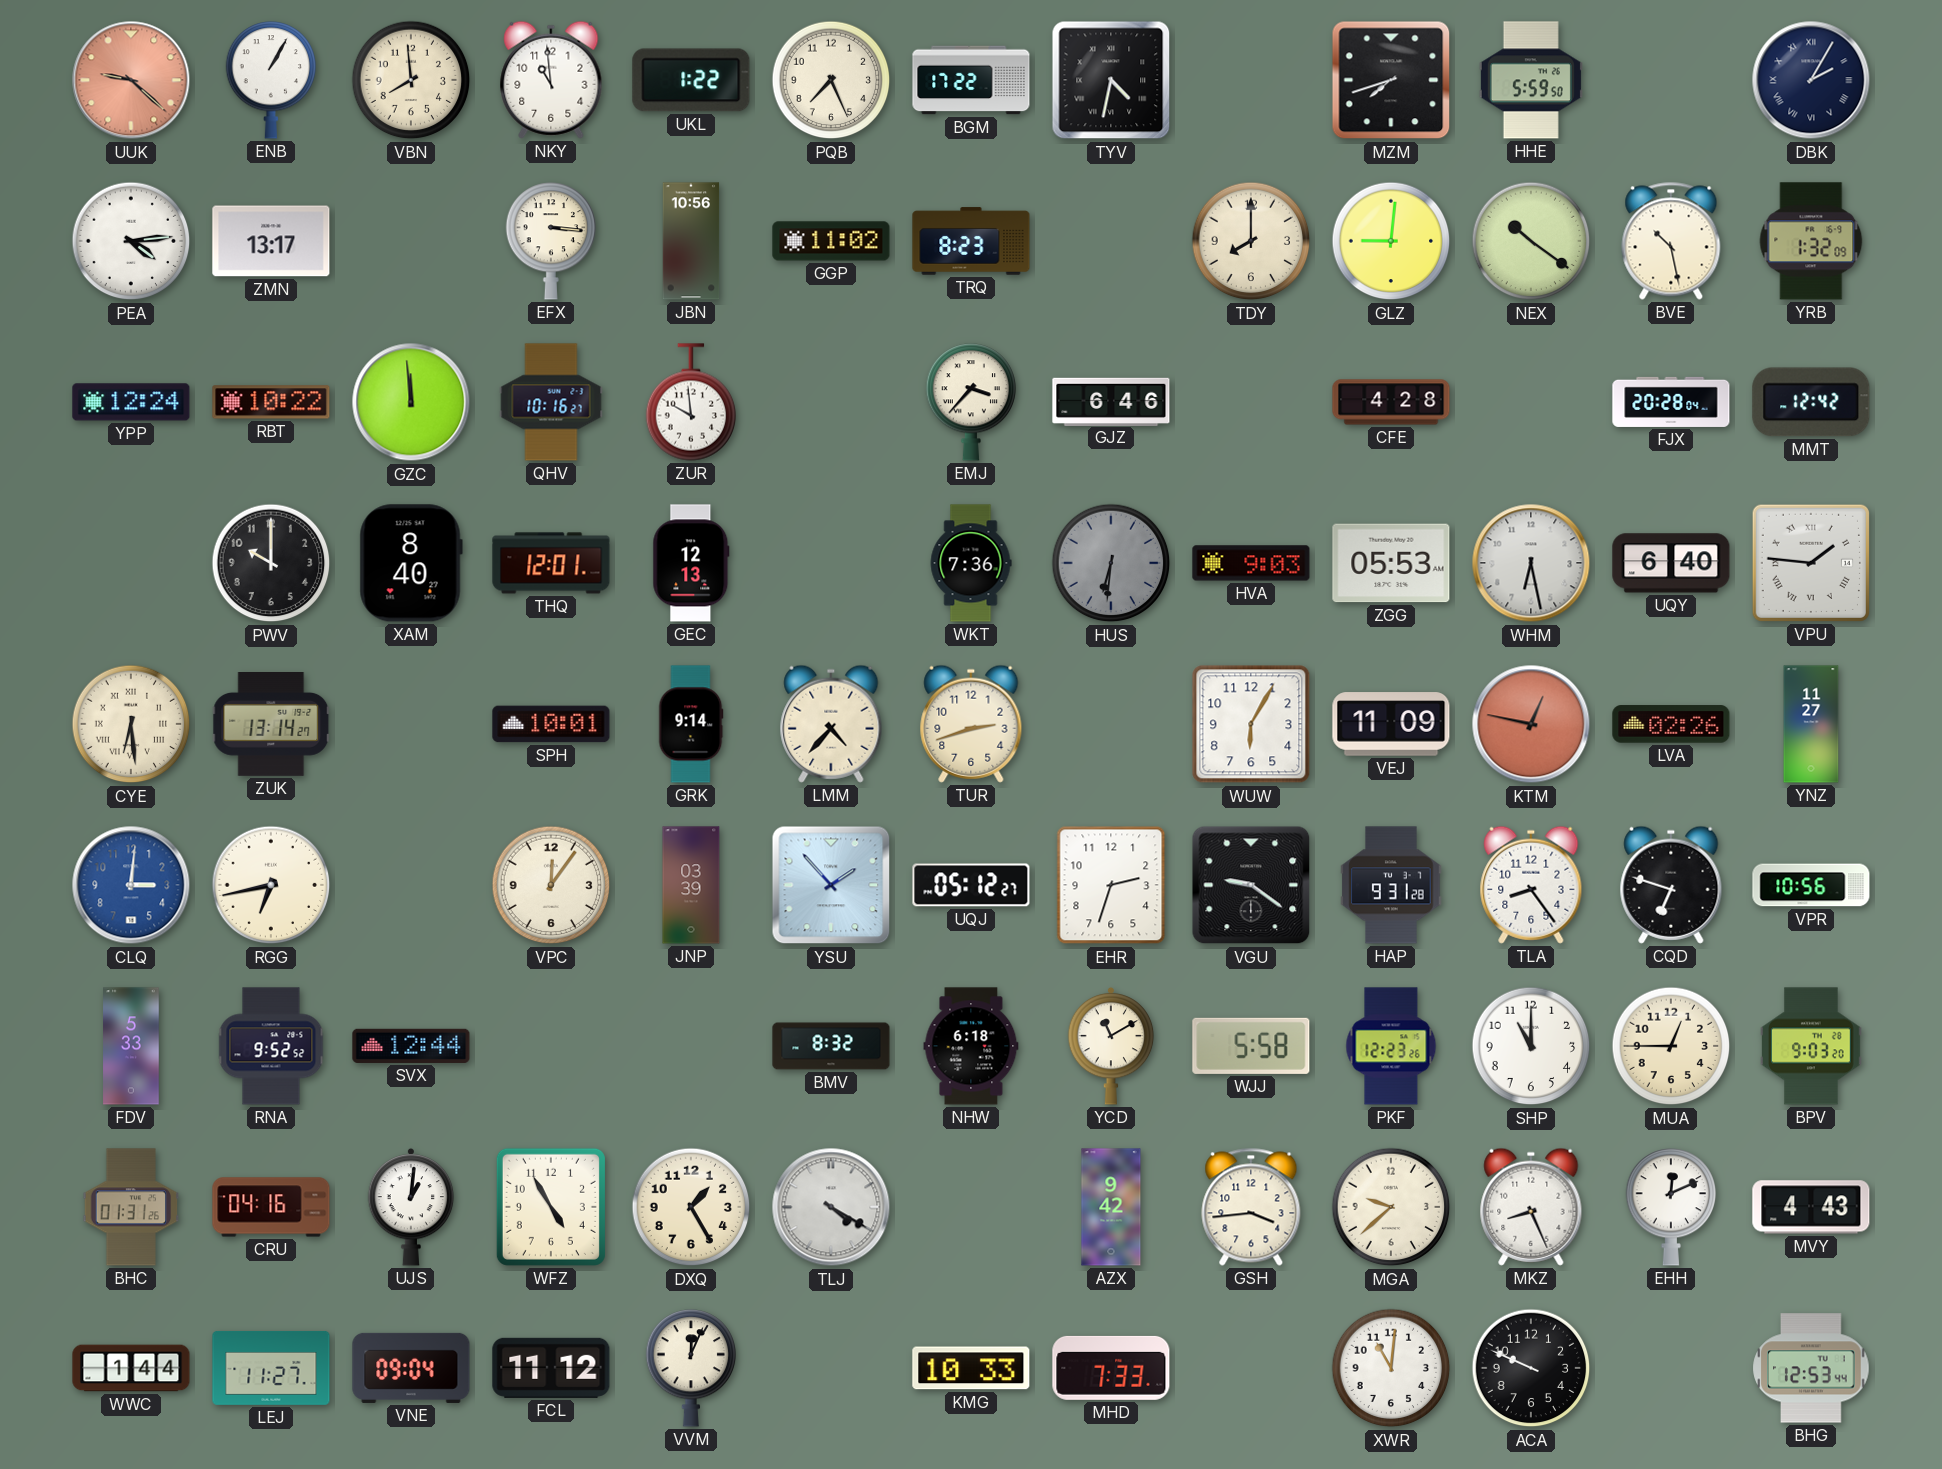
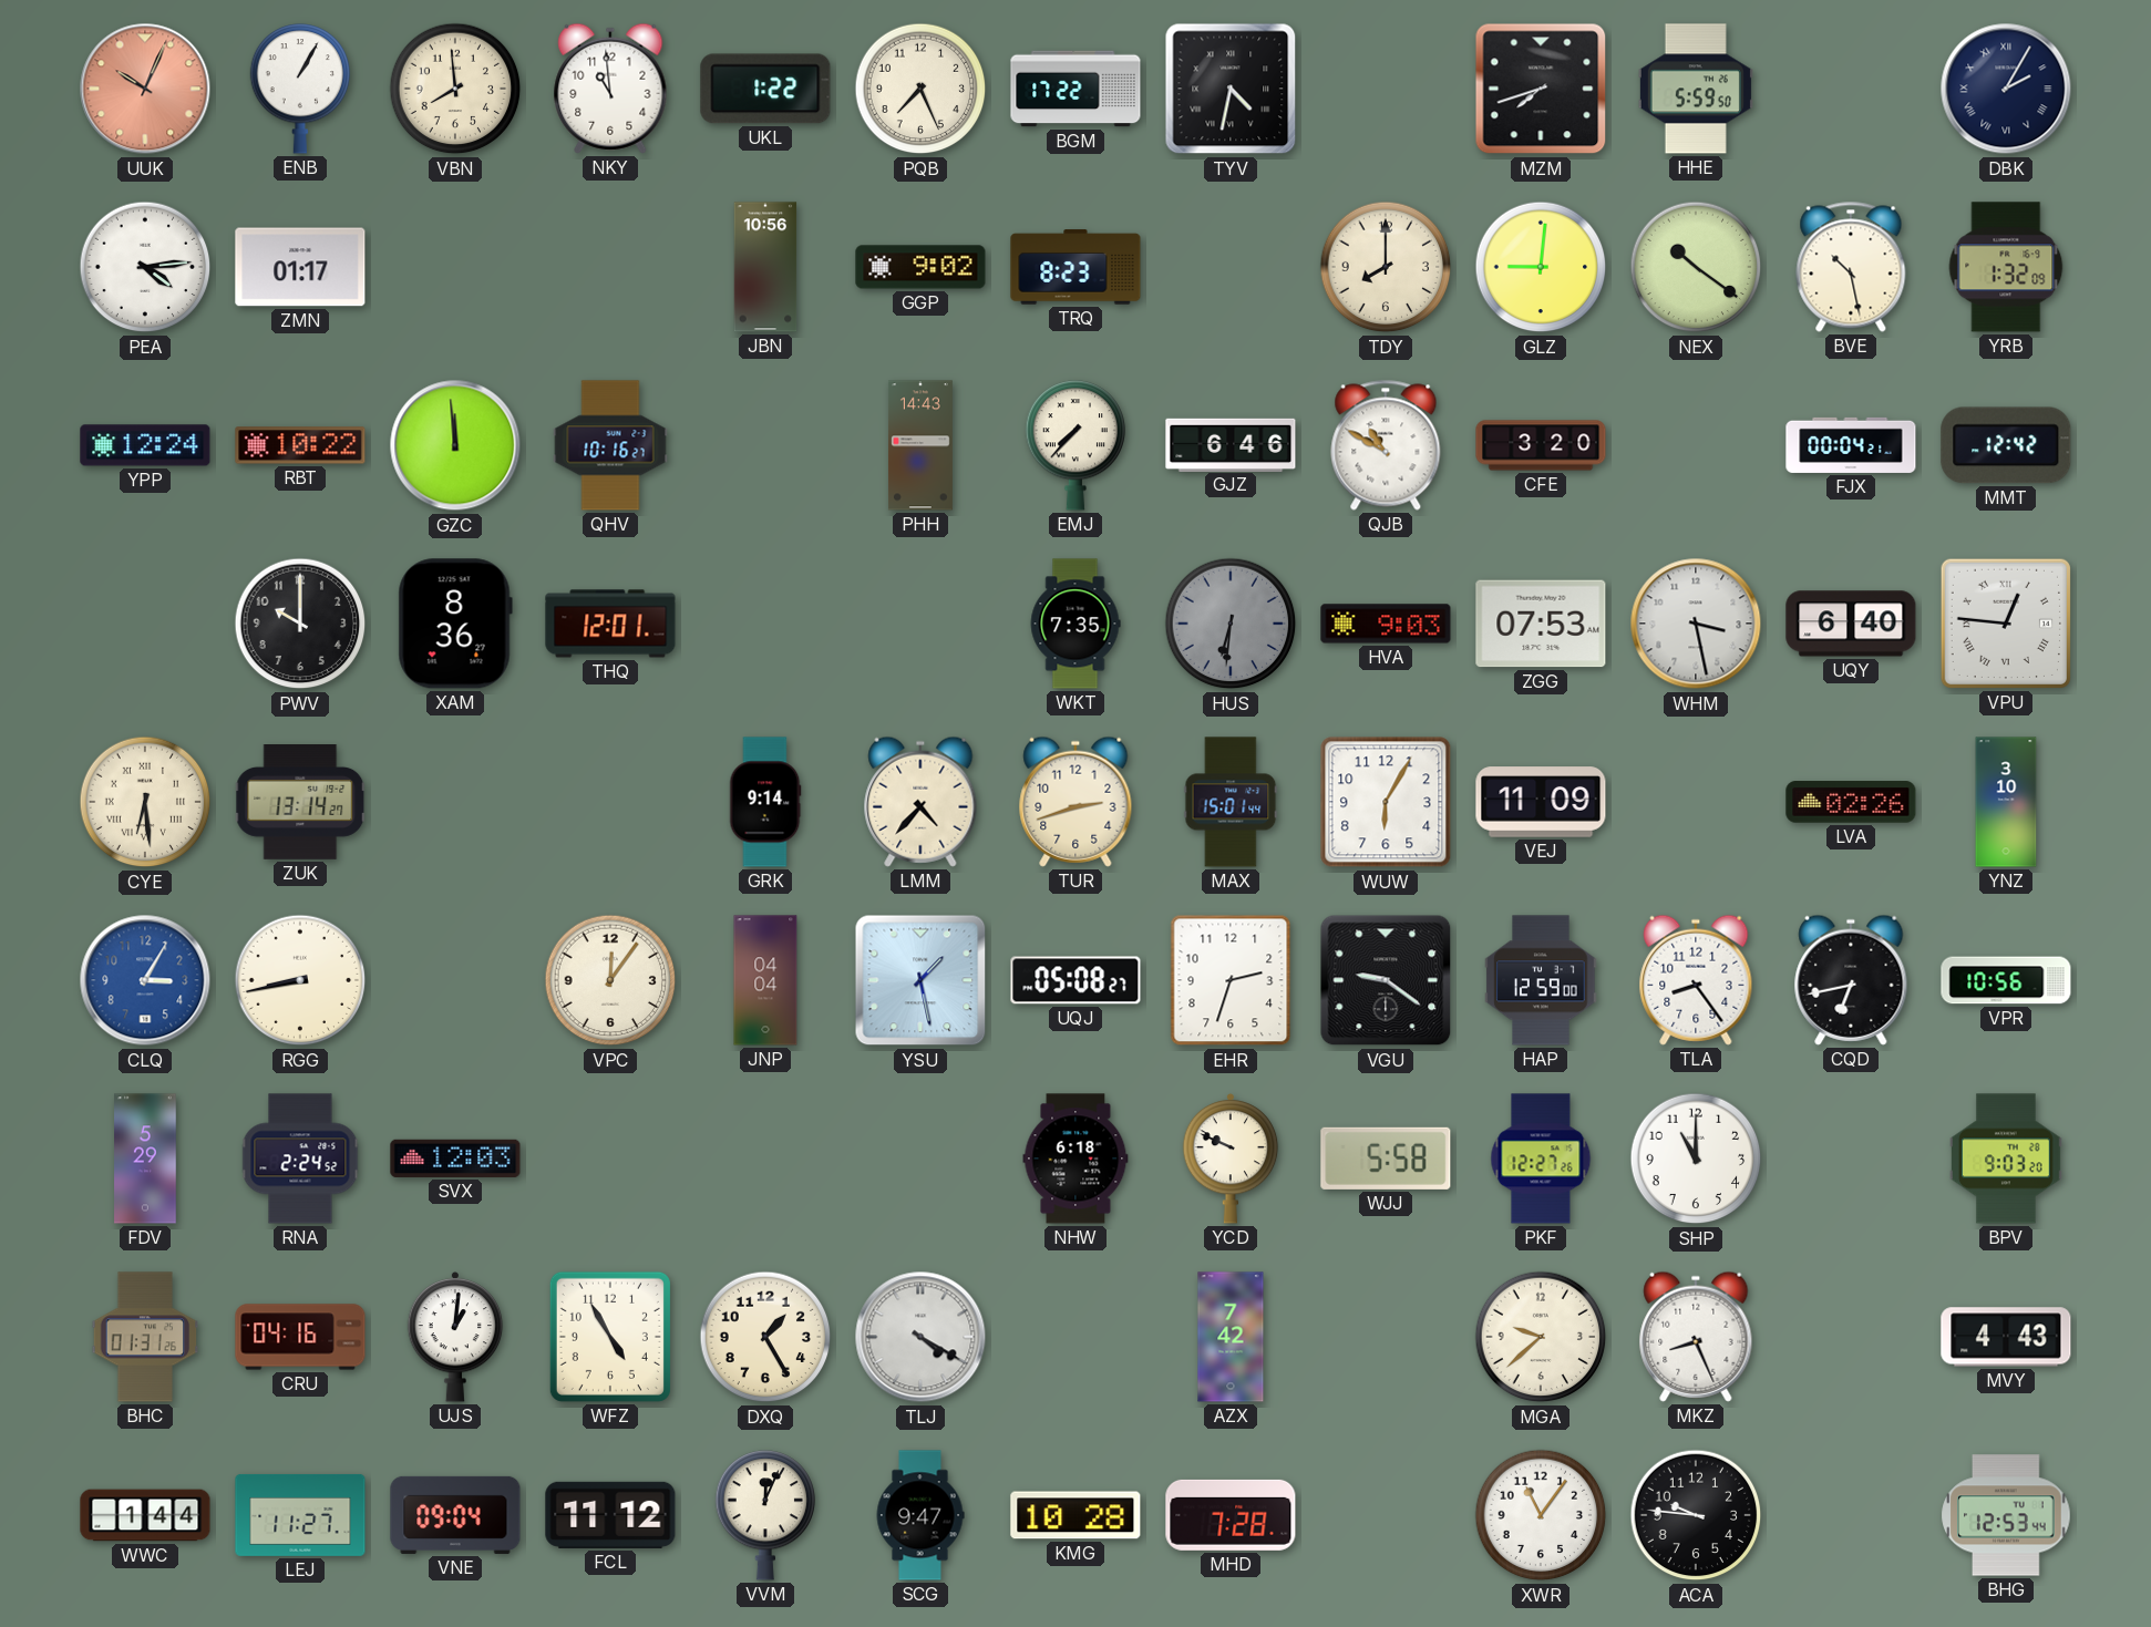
UUK: 9:22 -> 10:04
ZMN: 13:17 -> 01:17
EFX: 3:16 -> none
GGP: 11:02 -> 9:02
ZUR: 9:59 -> none
PHH: none -> 14:43
EMJ: 3:37 -> 7:37
QJB: none -> 10:50
CFE: 4:28 -> 3:20
FJX: 20:28 -> 00:04
XAM: 8:40 -> 8:36
GEC: 12:13 -> none
WKT: 7:36 -> 7:35
ZGG: 05:53 -> 07:53
WHM: 6:28 -> 3:28
VPU: 1:46 -> 12:46
SPH: 10:01 -> none
MAX: none -> 15:01
KTM: 12:47 -> none
YNZ: 11:27 -> 3:10
CLQ: 3:01 -> 3:05
RGG: 6:43 -> 8:43
JNP: 03:39 -> 04:04
YSU: 1:53 -> 1:28
UQJ: 05:12 -> 05:08
HAP: 9:31 -> 12:59
CQD: 6:48 -> 6:43
FDV: 5:33 -> 5:29
RNA: 9:52 -> 2:24
SVX: 12:44 -> 12:03
BMV: 8:32 -> none
YCD: 11:10 -> 9:49
PKF: 12:23 -> 12:27
MUA: 12:45 -> none
AZX: 9:42 -> 7:42
GSH: 3:44 -> none
EHH: 12:11 -> none
SCG: none -> 9:47
KMG: 10:33 -> 10:28
MHD: 7:33 -> 7:28
XWR: 11:01 -> 11:06
ACA: 9:49 -> 9:46
